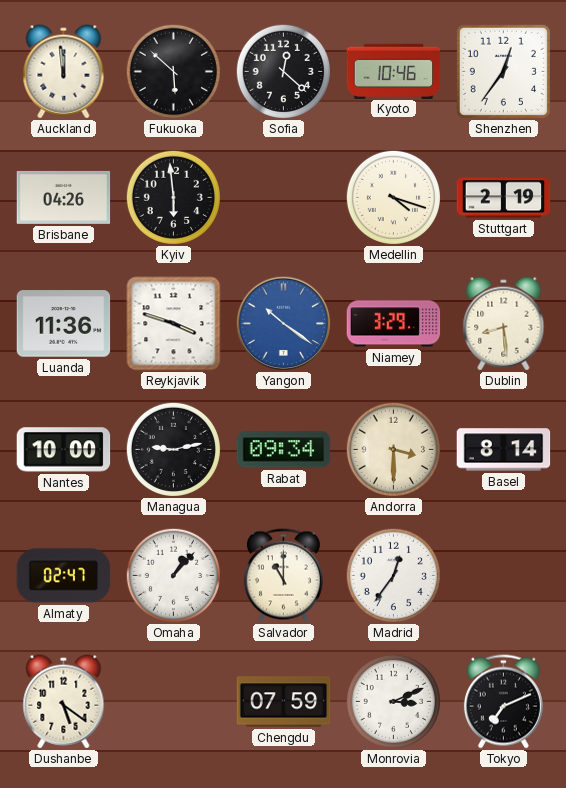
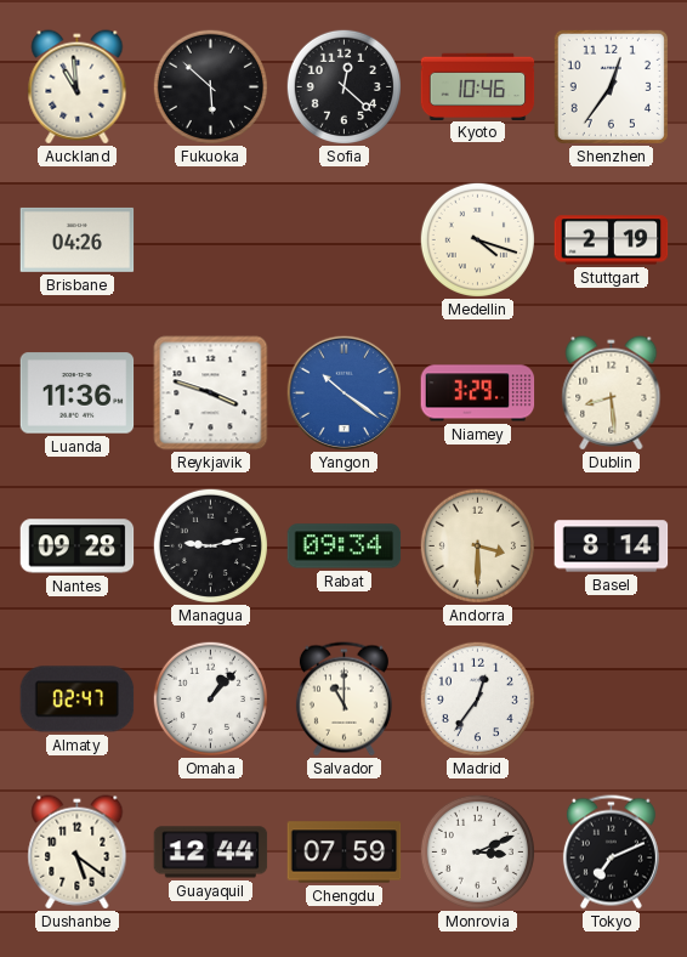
Auckland: 11:59 -> 10:59
Kyiv: 5:59 -> none
Nantes: 10:00 -> 09:28
Guayaquil: none -> 12:44
